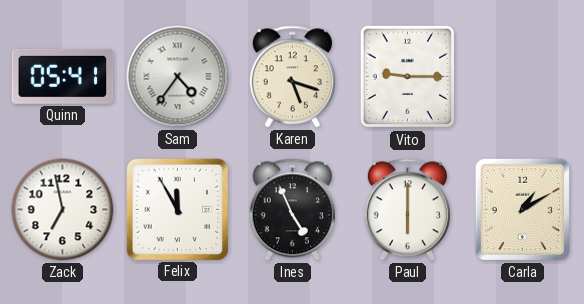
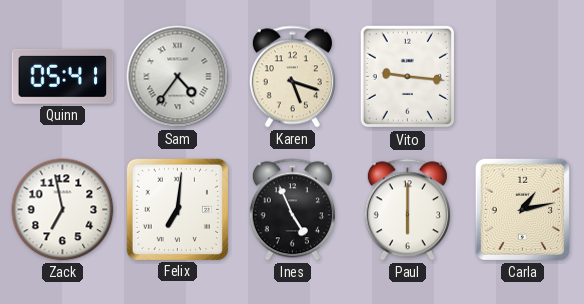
Vito: 9:15 -> 9:16
Felix: 11:55 -> 7:01
Carla: 1:10 -> 1:13
